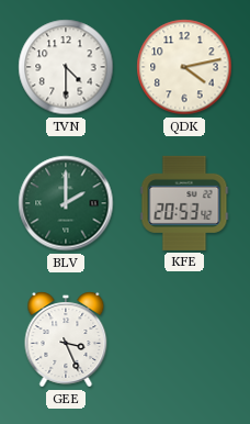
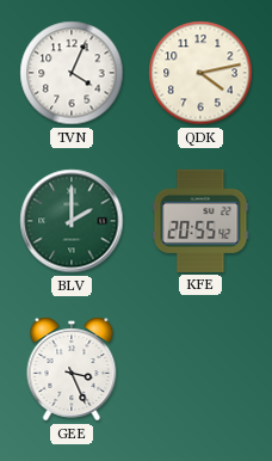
TVN: 4:30 -> 4:04
KFE: 20:53 -> 20:55
